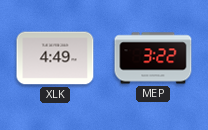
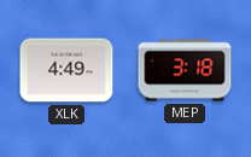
MEP: 3:22 -> 3:18
